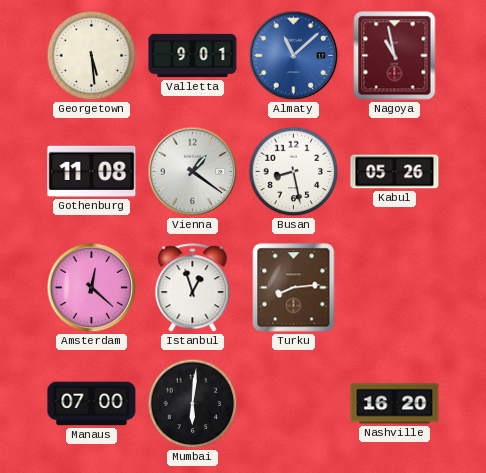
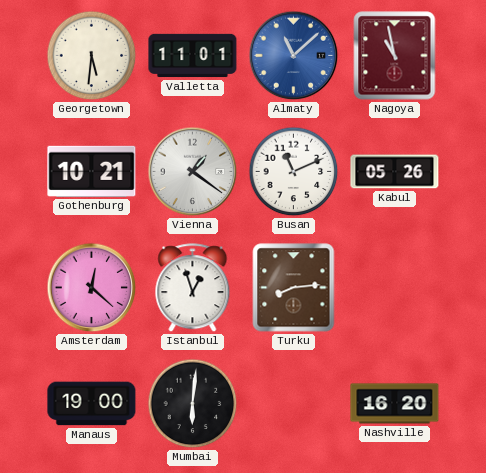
Georgetown: 5:29 -> 5:31
Valletta: 9:01 -> 11:01
Gothenburg: 11:08 -> 10:21
Busan: 8:28 -> 11:11
Manaus: 07:00 -> 19:00
